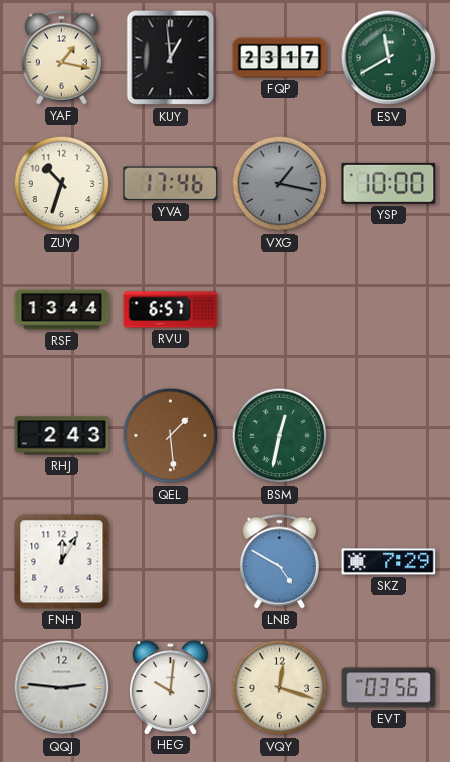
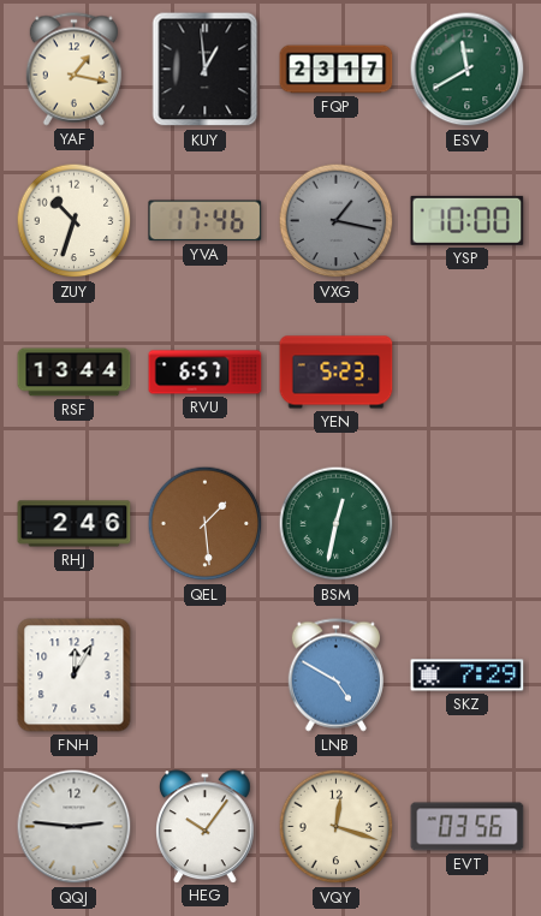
YEN: none -> 5:23
RHJ: 2:43 -> 2:46
HEG: 10:01 -> 10:06
